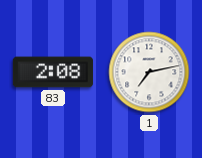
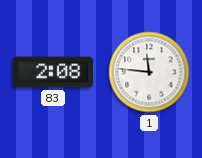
1: 7:13 -> 11:46
